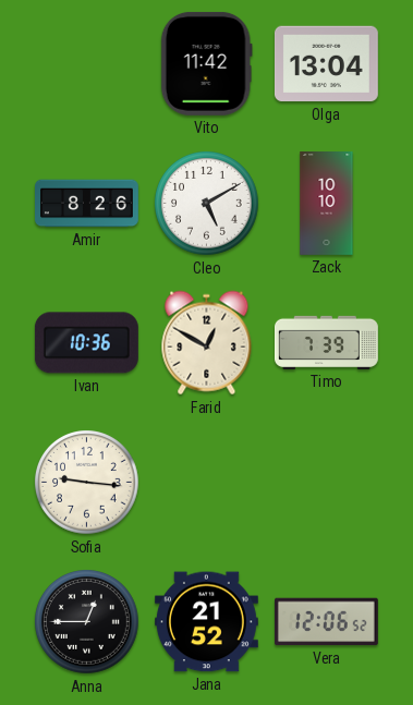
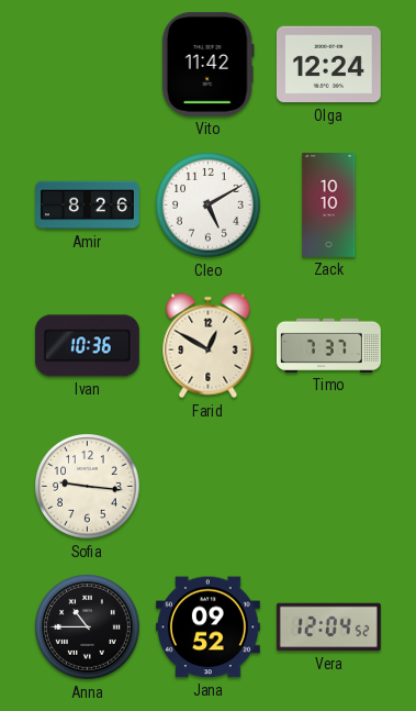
Olga: 13:04 -> 12:24
Timo: 7:39 -> 7:37
Anna: 12:45 -> 10:45
Jana: 21:52 -> 09:52
Vera: 12:06 -> 12:04
